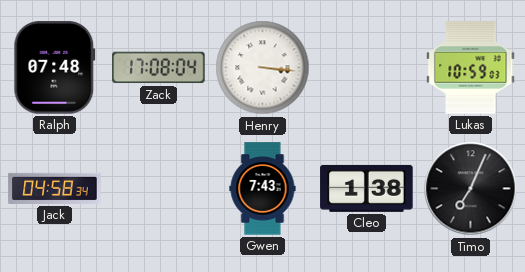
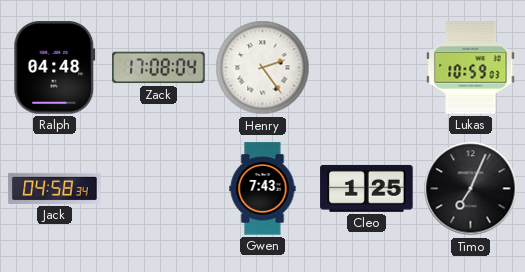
Ralph: 07:48 -> 04:48
Henry: 3:16 -> 2:24
Cleo: 1:38 -> 1:25
